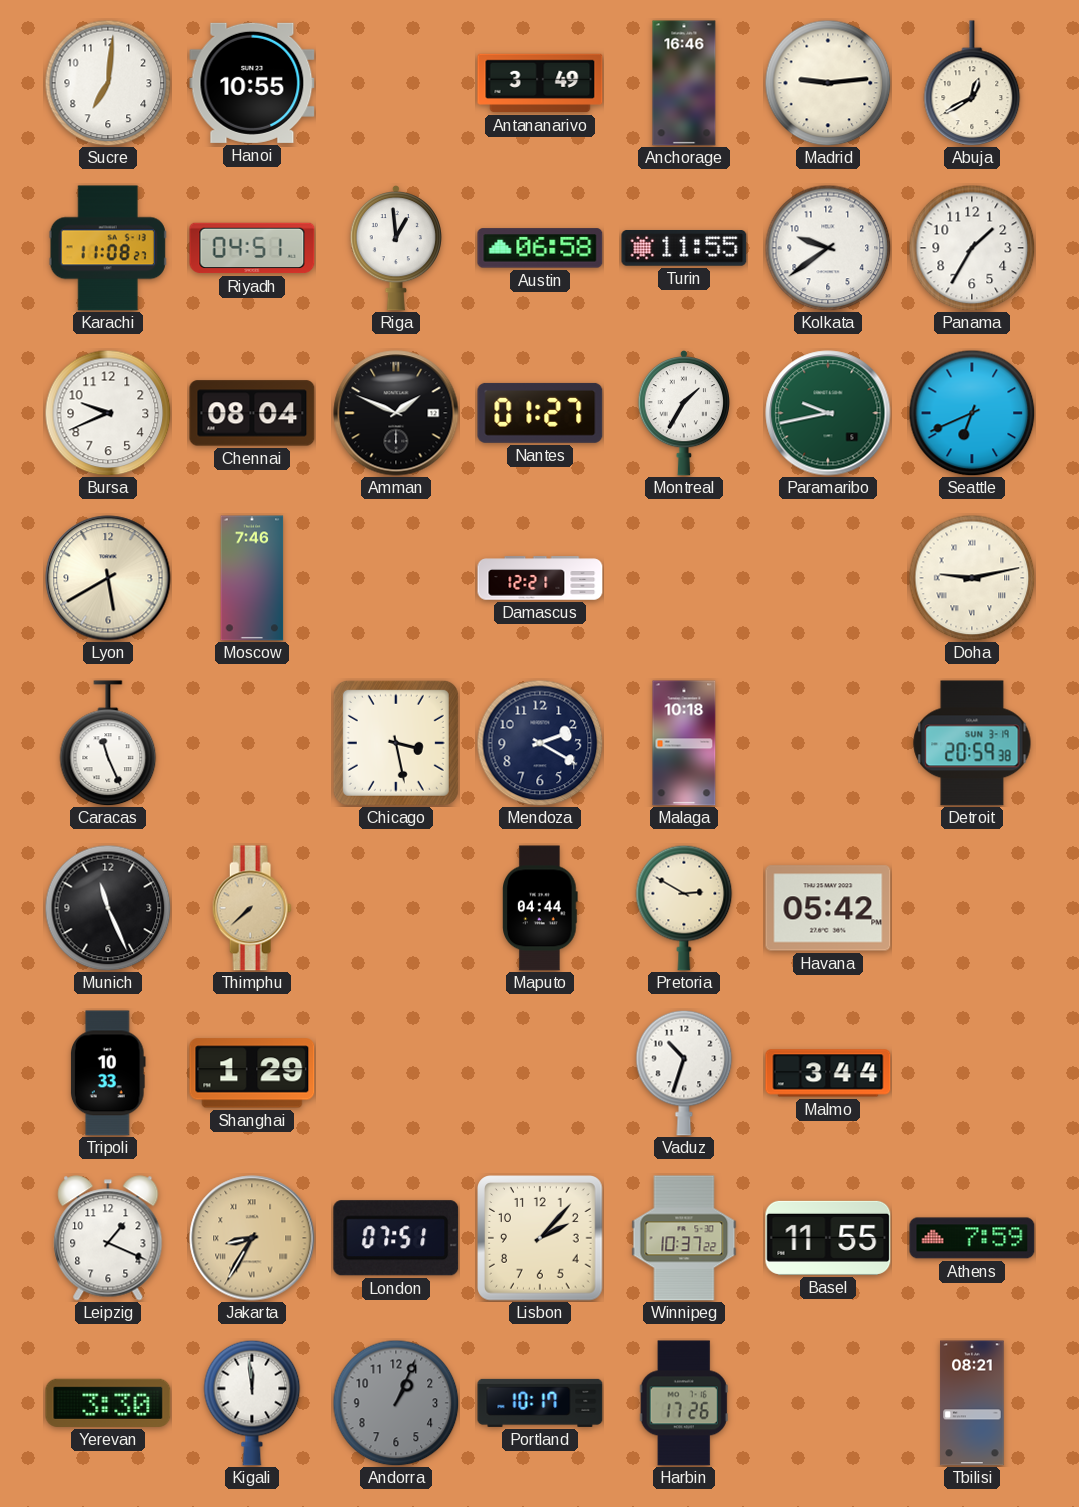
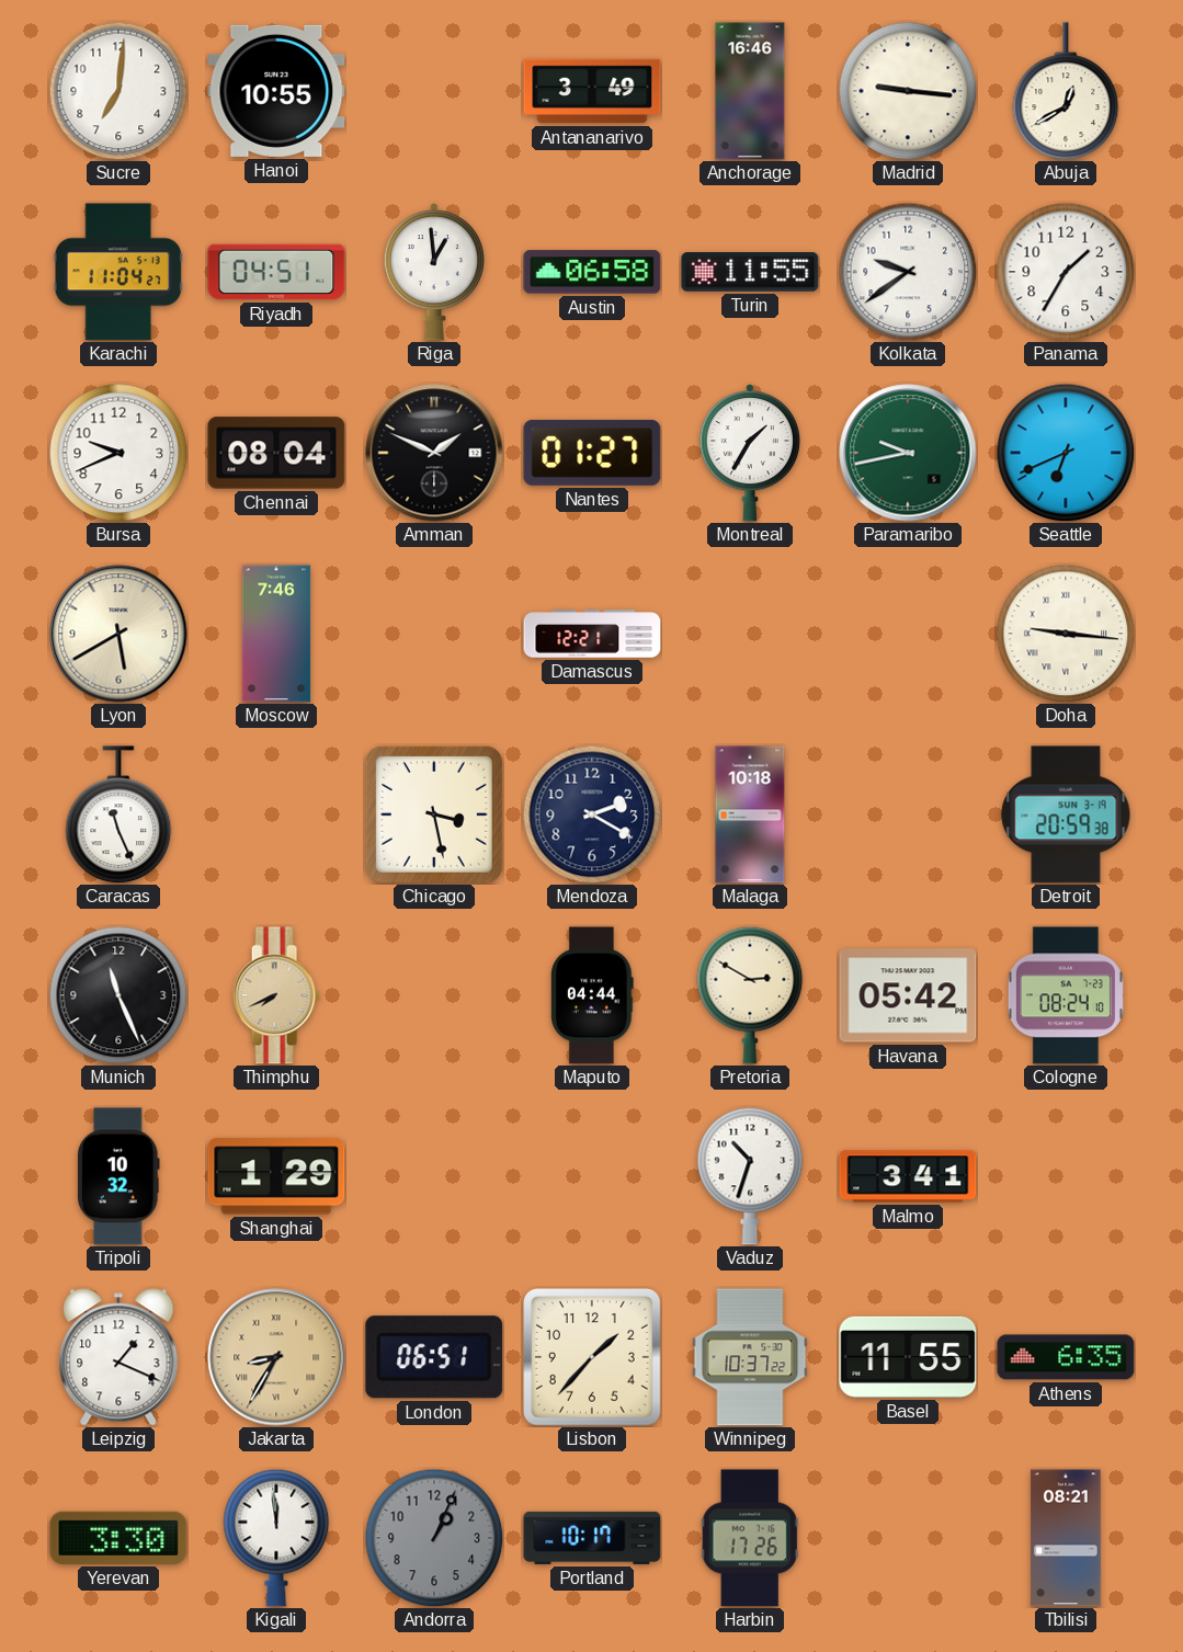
Madrid: 9:14 -> 9:16
Karachi: 11:08 -> 11:04
Doha: 9:13 -> 9:16
Thimphu: 7:38 -> 7:41
Cologne: none -> 08:24
Tripoli: 10:33 -> 10:32
Malmo: 3:44 -> 3:41
London: 07:51 -> 06:51
Lisbon: 2:07 -> 1:37
Athens: 7:59 -> 6:35
